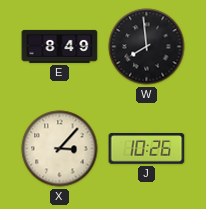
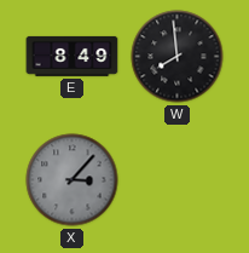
X dial: cream -> grey
J: 10:26 -> none
